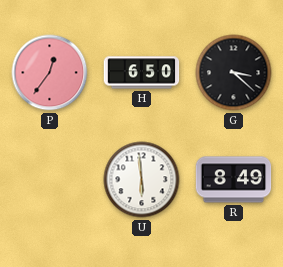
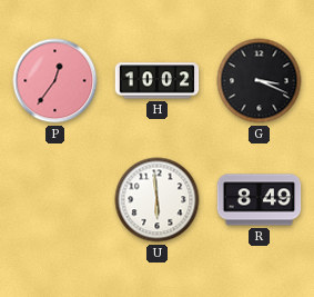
H: 6:50 -> 10:02
G: 3:22 -> 3:19
